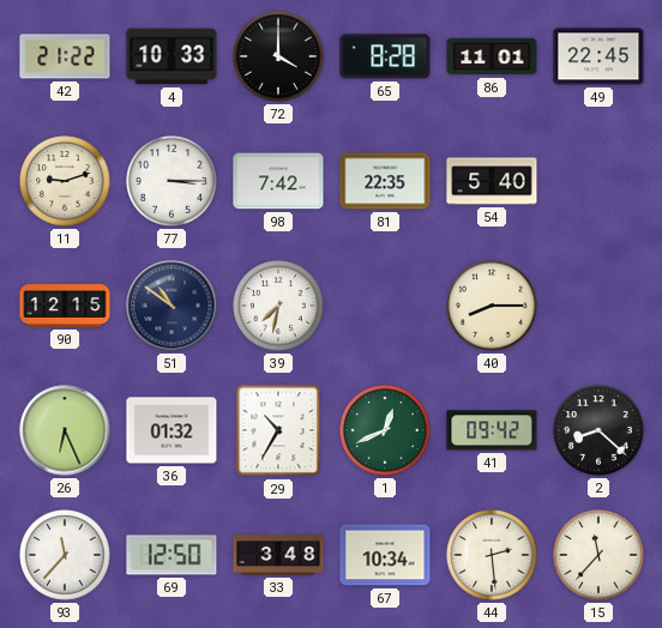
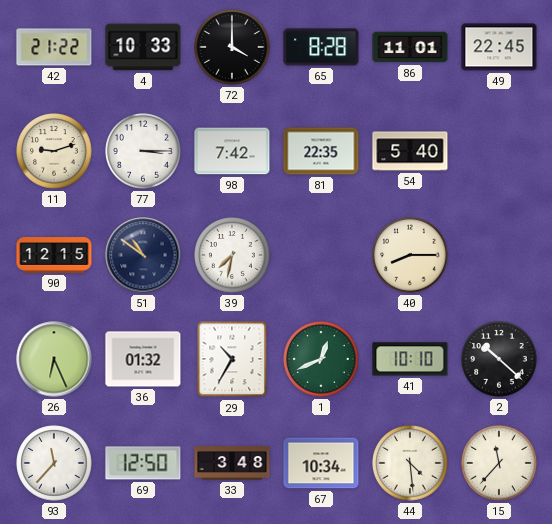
41: 09:42 -> 10:10
2: 8:22 -> 10:22
44: 2:29 -> 4:29
